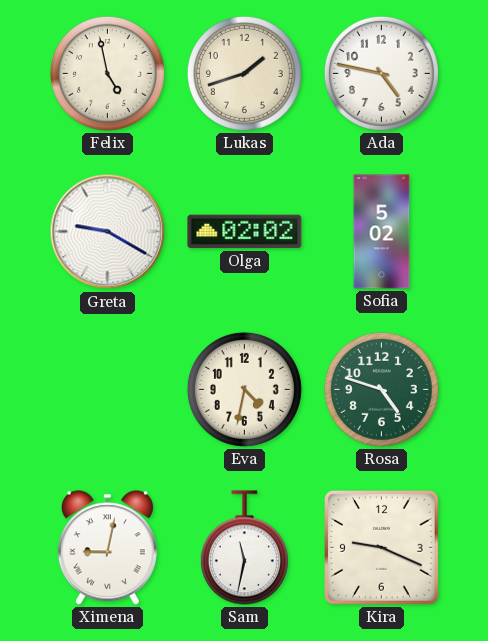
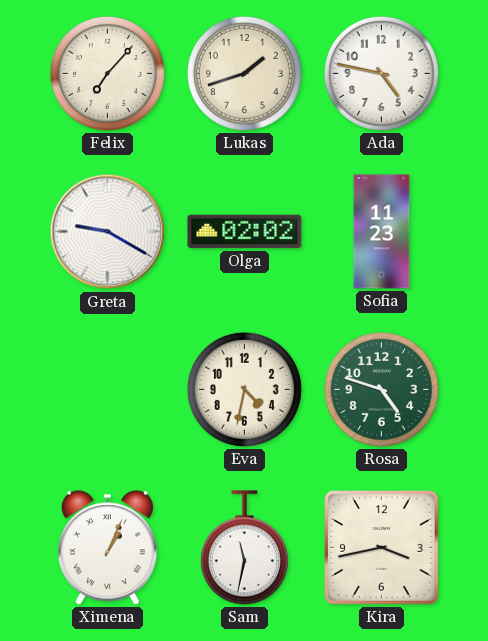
Felix: 4:58 -> 7:07
Sofia: 5:02 -> 11:23
Ximena: 9:02 -> 1:04
Kira: 9:19 -> 3:43
